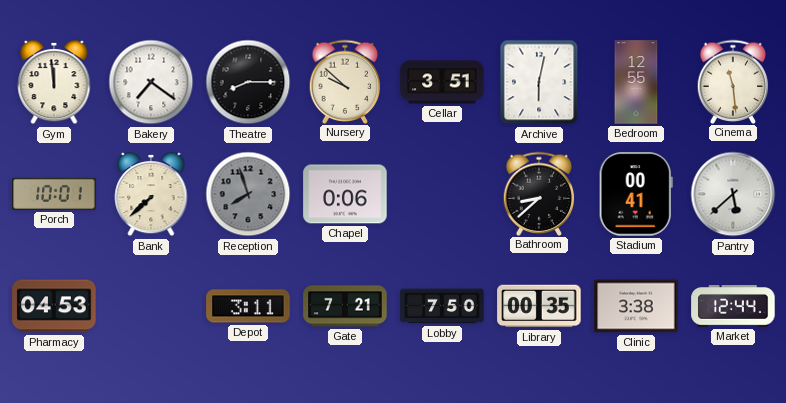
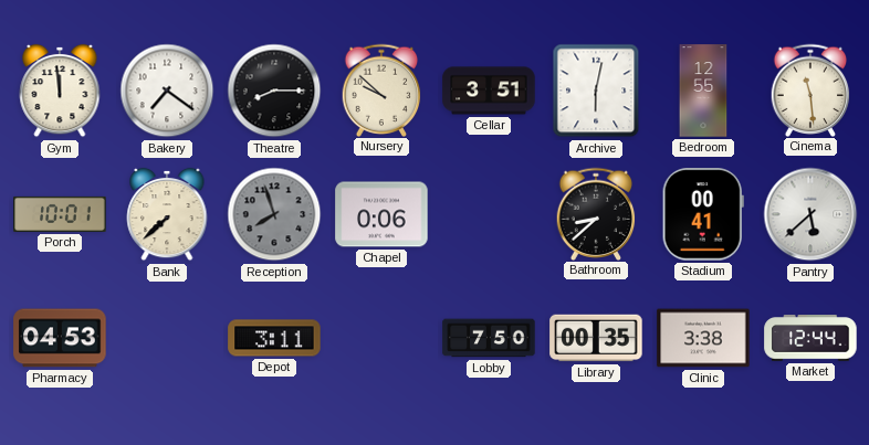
Gate: 7:21 -> none
